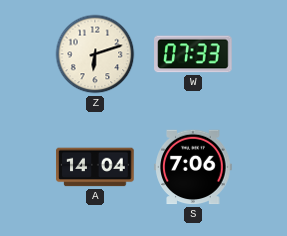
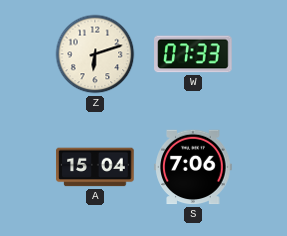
A: 14:04 -> 15:04
